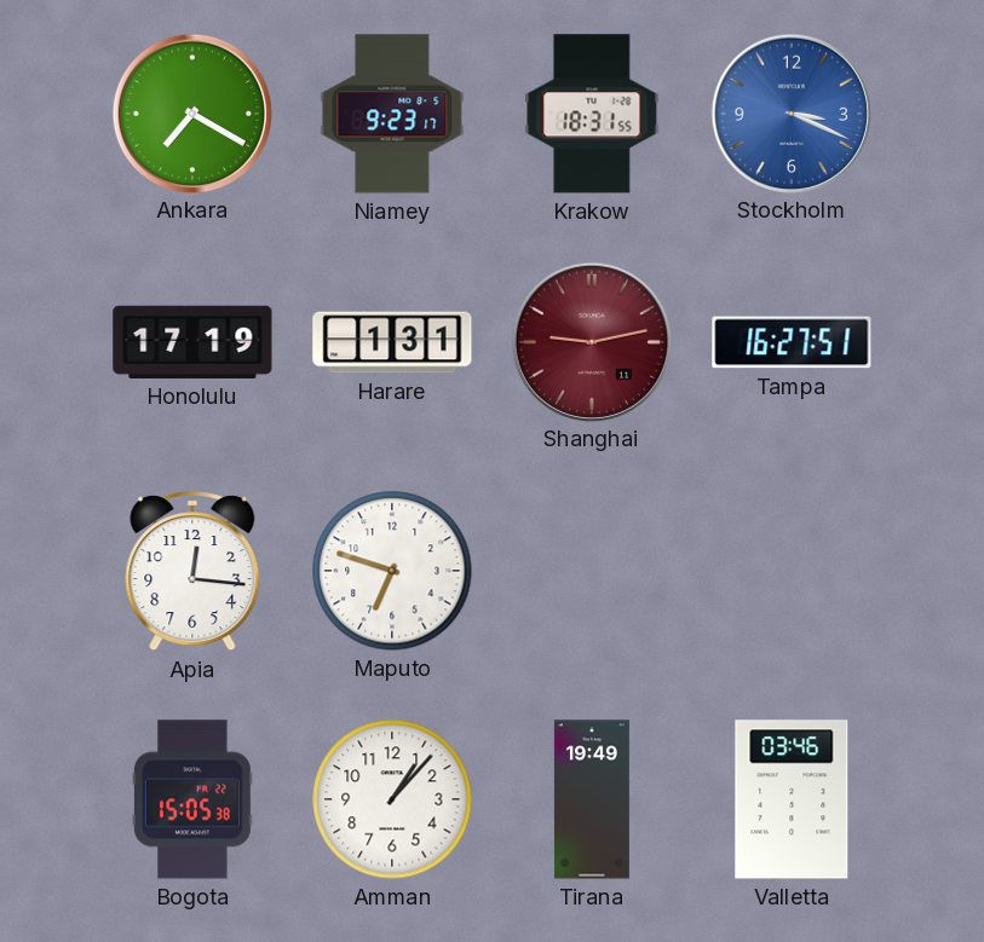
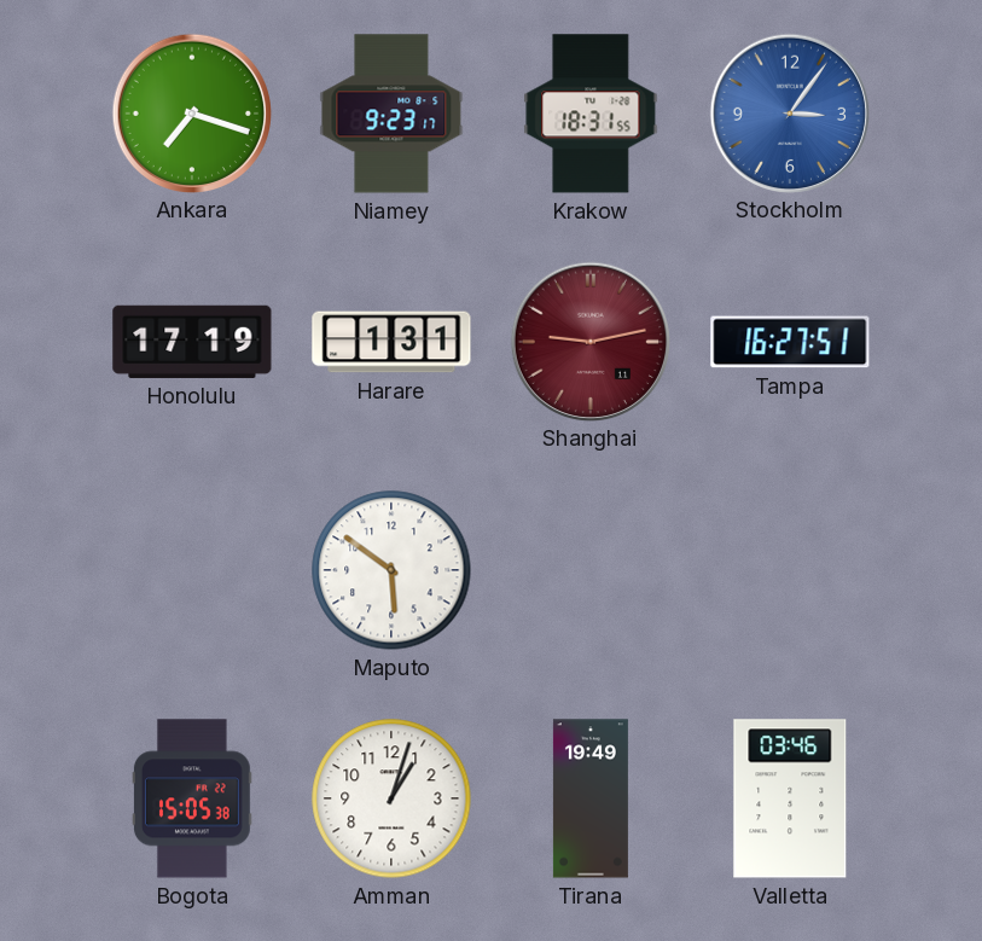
Ankara: 7:20 -> 7:18
Stockholm: 3:19 -> 3:06
Apia: 12:16 -> none
Maputo: 6:48 -> 5:51
Amman: 1:07 -> 1:03
